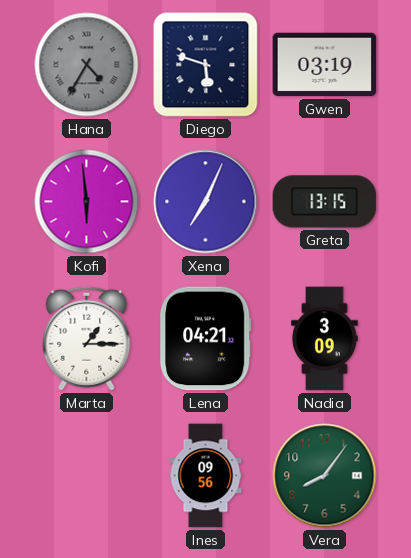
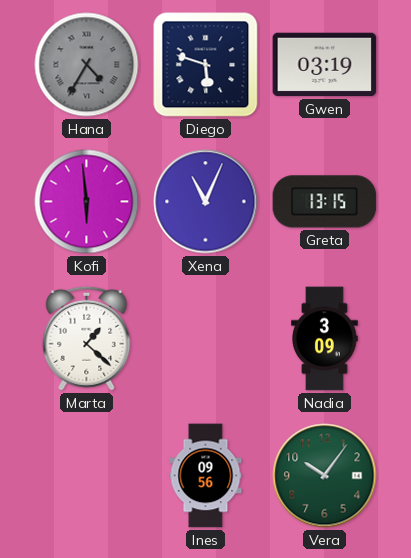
Xena: 7:04 -> 11:04
Marta: 1:15 -> 1:22
Lena: 04:21 -> none
Vera: 8:06 -> 10:06
